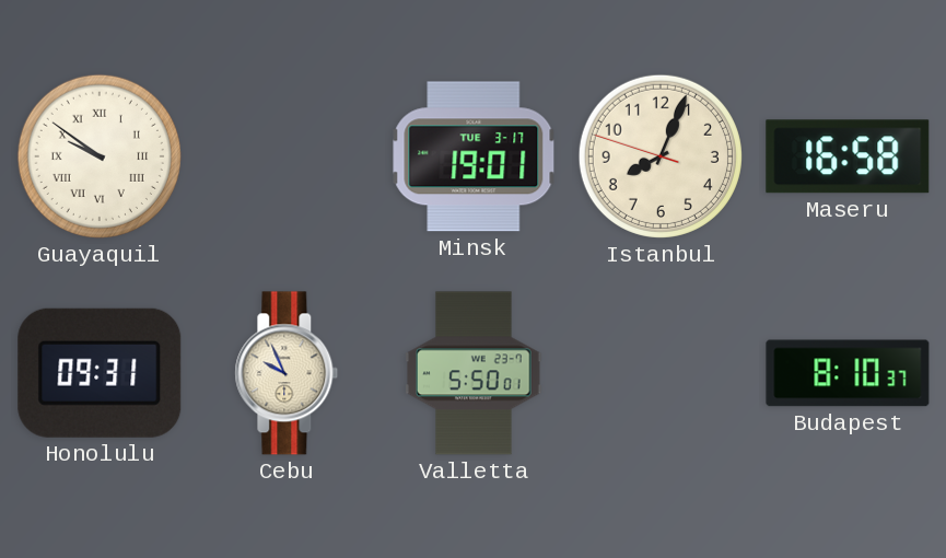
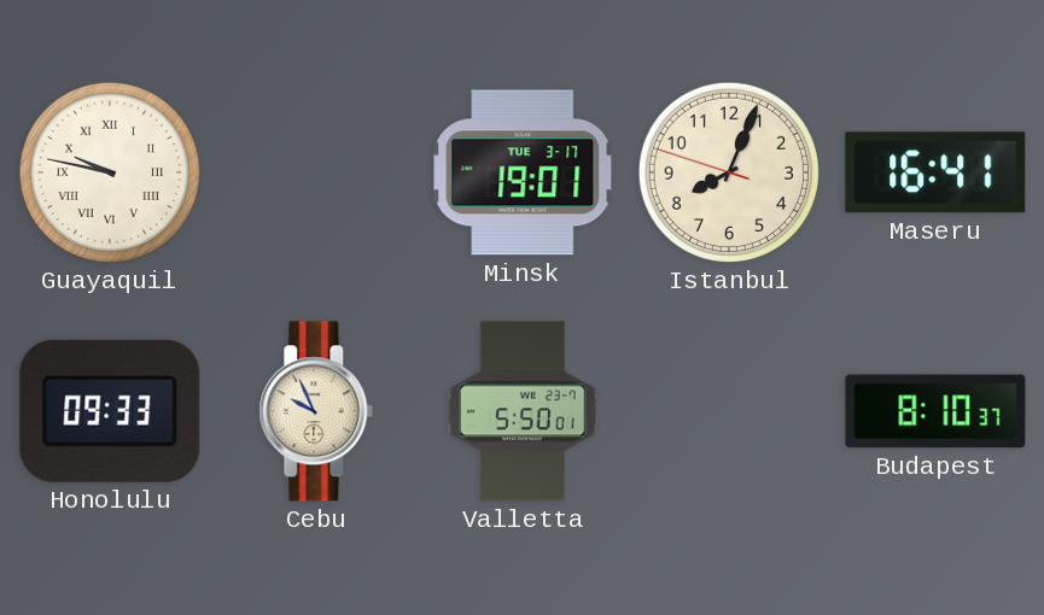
Guayaquil: 9:51 -> 9:47
Maseru: 16:58 -> 16:41
Honolulu: 09:31 -> 09:33
